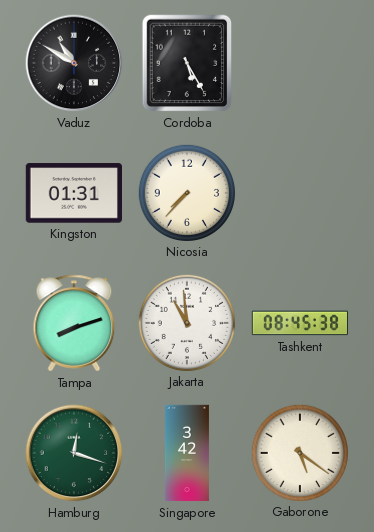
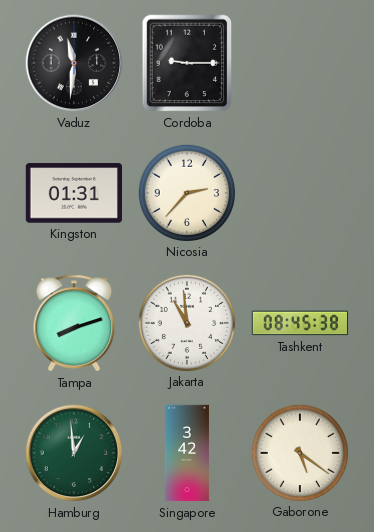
Vaduz: 10:50 -> 11:31
Cordoba: 5:25 -> 9:15
Nicosia: 7:37 -> 2:37
Hamburg: 12:18 -> 12:59
